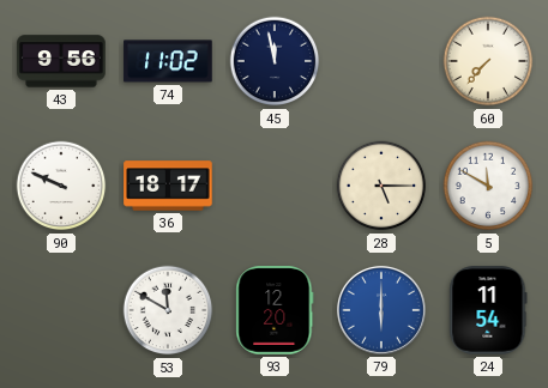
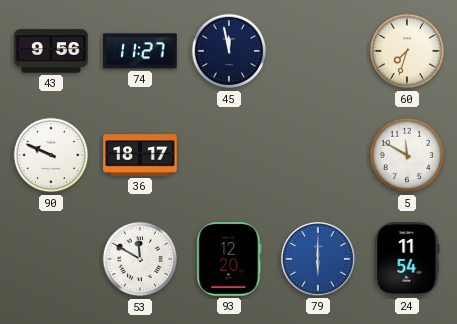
74: 11:02 -> 11:27
60: 7:37 -> 7:33
28: 5:15 -> none
